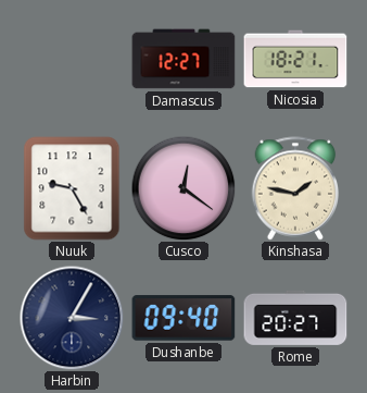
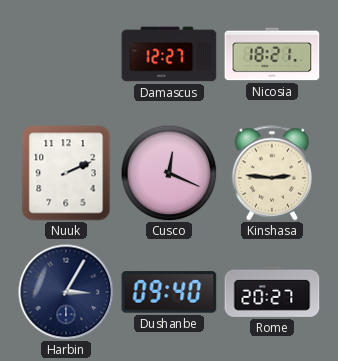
Nuuk: 9:25 -> 2:11
Cusco: 12:21 -> 12:19
Kinshasa: 1:47 -> 2:46
